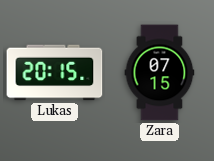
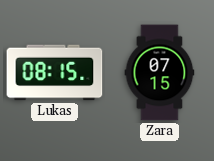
Lukas: 20:15 -> 08:15
